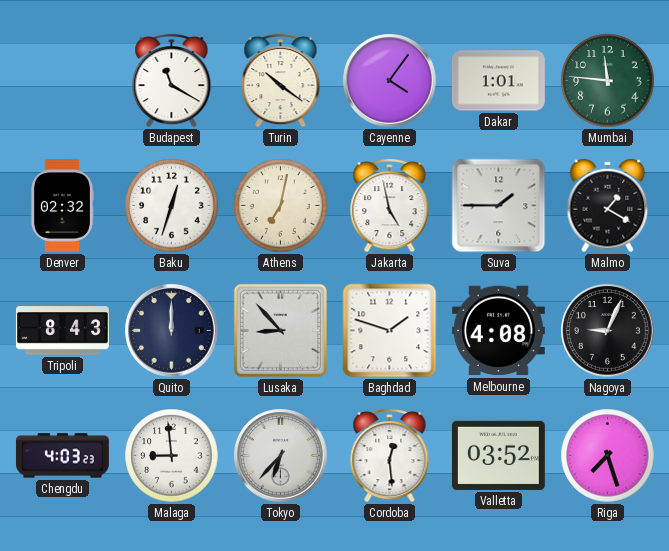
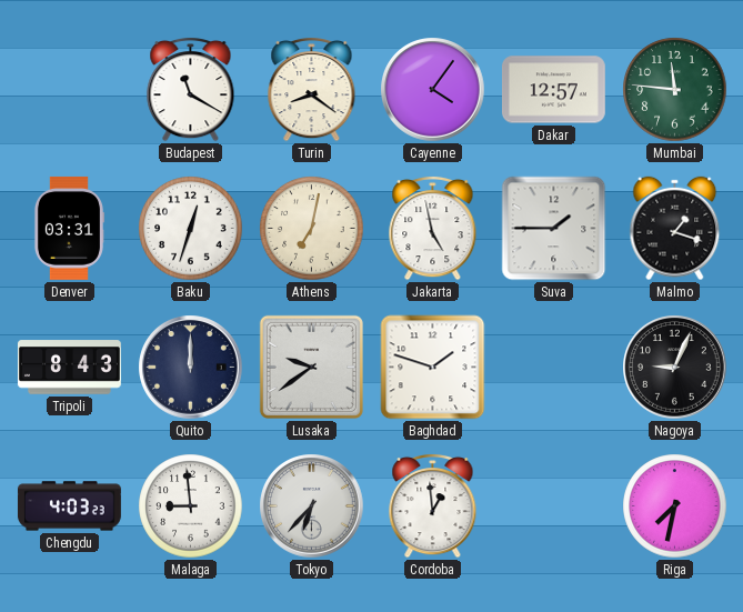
Turin: 10:21 -> 8:21
Dakar: 1:01 -> 12:57
Denver: 02:32 -> 03:31
Malmo: 1:20 -> 1:18
Lusaka: 8:53 -> 9:39
Melbourne: 4:08 -> none
Cordoba: 12:29 -> 12:59
Valletta: 03:52 -> none
Riga: 7:27 -> 7:32
